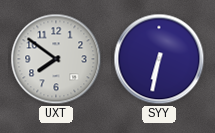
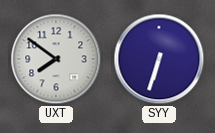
SYY: 6:32 -> 6:33
